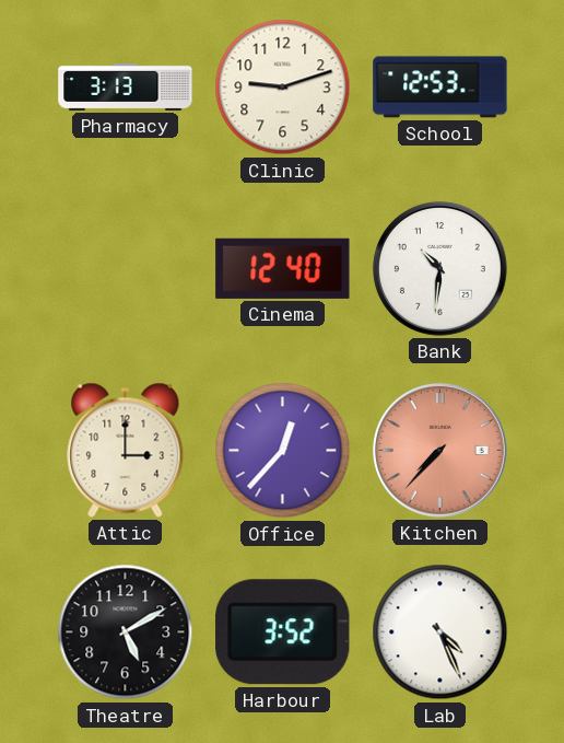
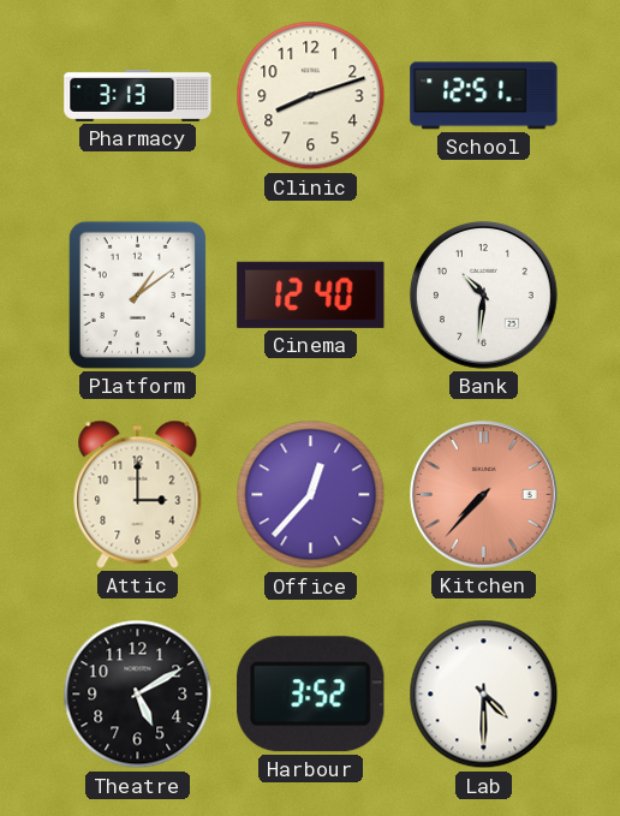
Clinic: 9:12 -> 8:12
School: 12:53 -> 12:51
Platform: none -> 1:09
Lab: 4:26 -> 4:30
